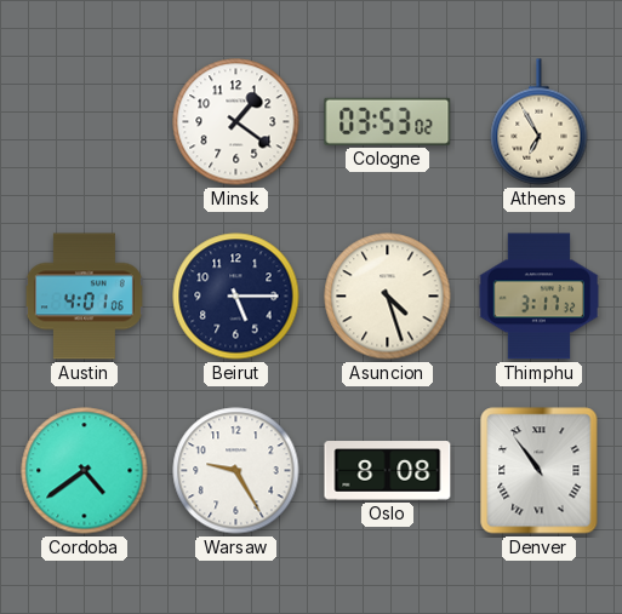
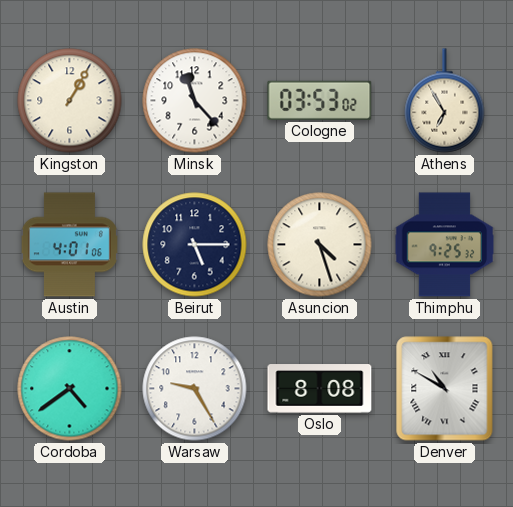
Kingston: none -> 1:05
Minsk: 1:21 -> 11:23
Thimphu: 3:17 -> 9:25
Denver: 10:54 -> 10:50
